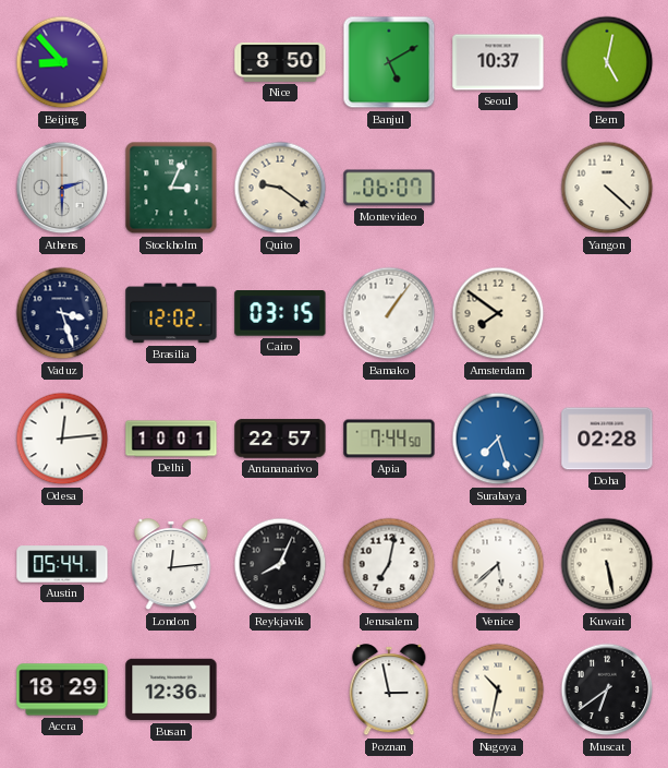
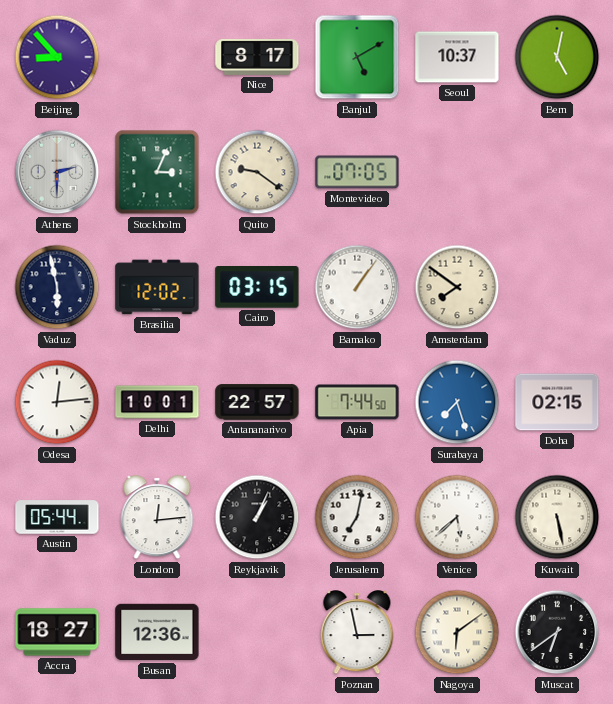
Nice: 8:50 -> 8:17
Montevideo: 06:07 -> 07:05
Yangon: 4:22 -> none
Vaduz: 3:27 -> 5:58
Doha: 02:28 -> 02:15
Reykjavik: 8:04 -> 1:04
Accra: 18:29 -> 18:27
Nagoya: 10:32 -> 6:09
